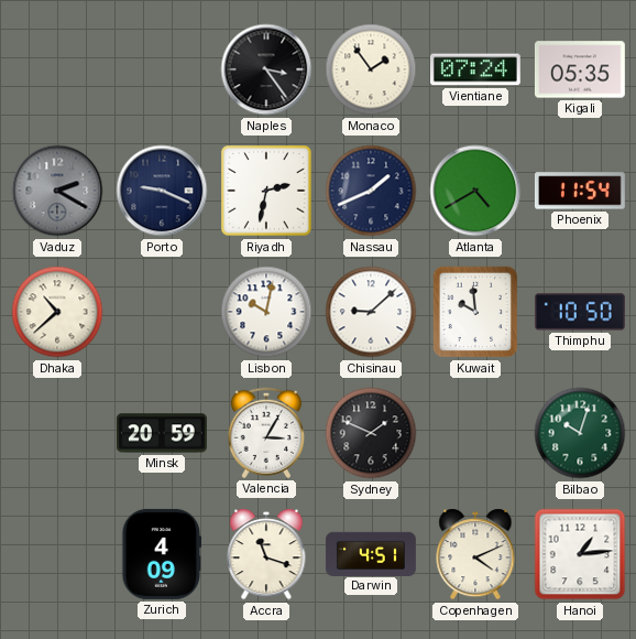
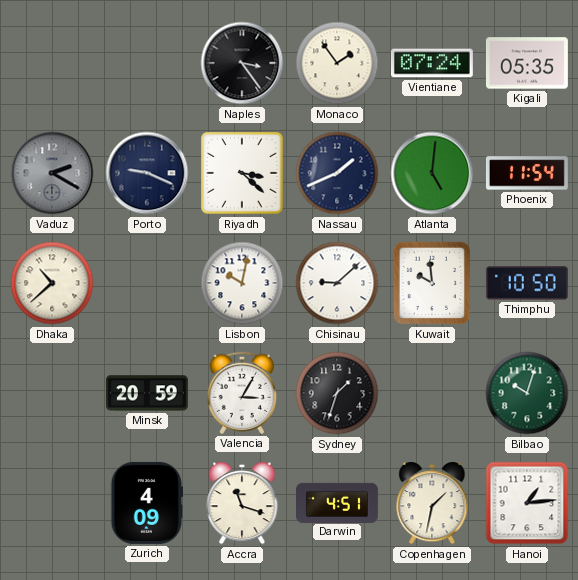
Riyadh: 2:32 -> 3:22
Atlanta: 4:40 -> 5:01
Sydney: 1:49 -> 1:33
Copenhagen: 4:11 -> 1:32
